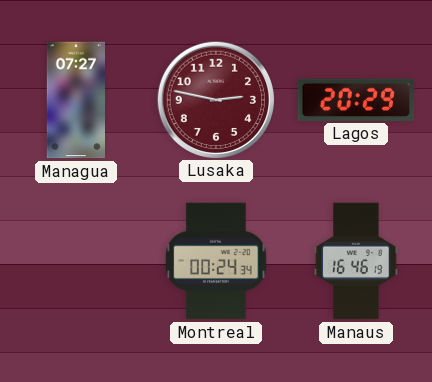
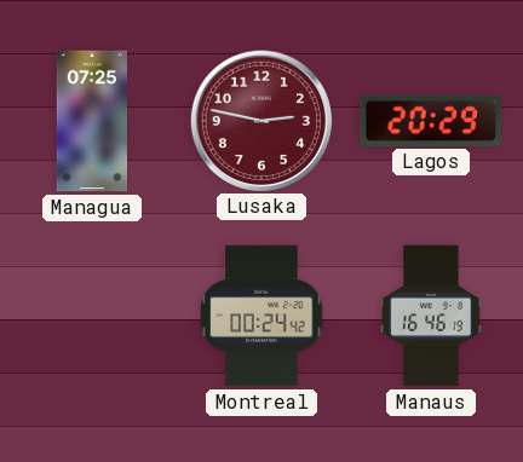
Managua: 07:27 -> 07:25
Montreal: 00:24:34 -> 00:24:42
